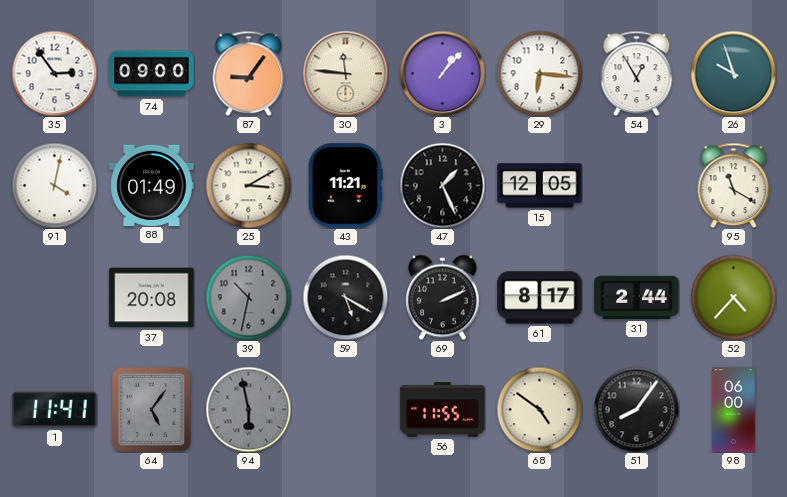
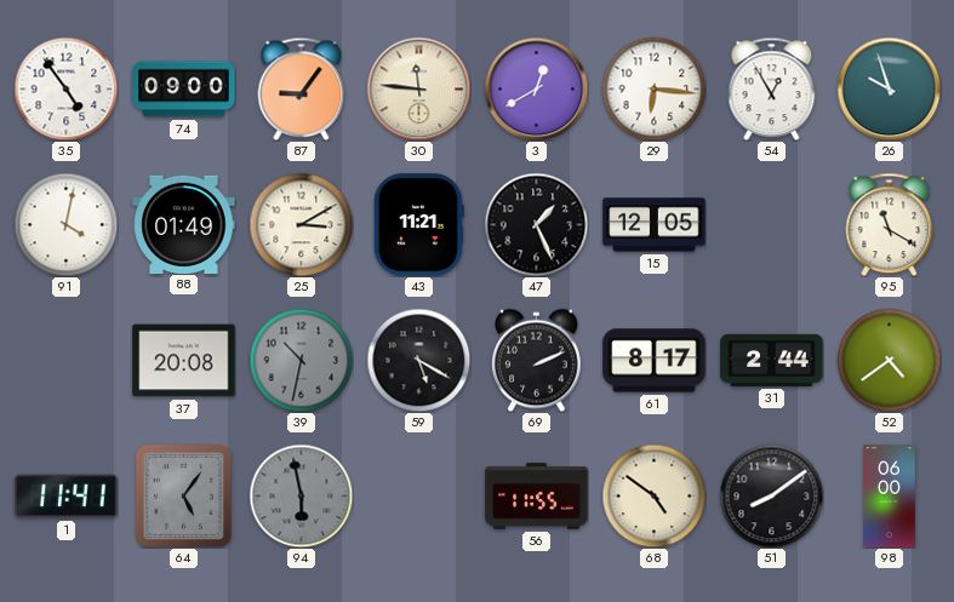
35: 2:54 -> 4:54
3: 1:07 -> 12:40
52: 4:37 -> 4:39
51: 8:06 -> 8:09
